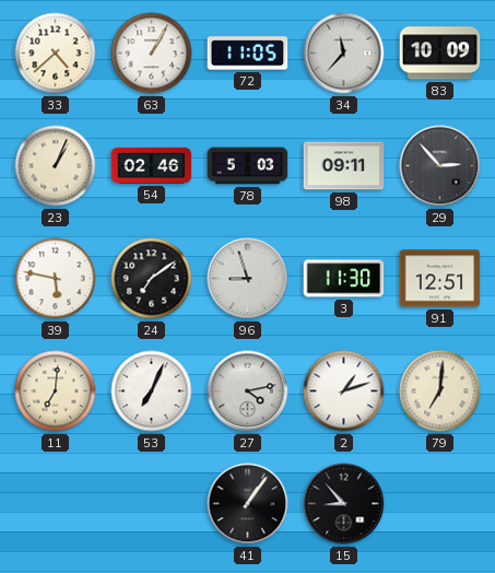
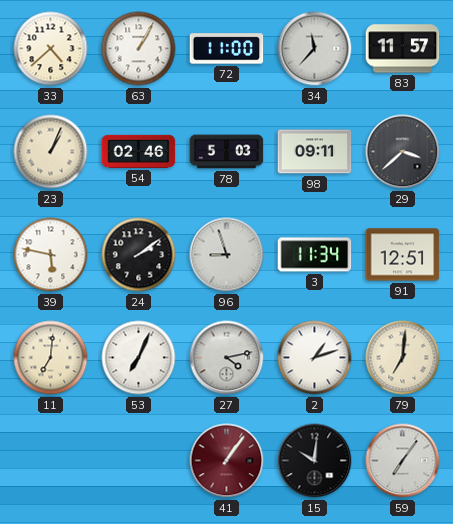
72: 11:05 -> 11:00
83: 10:09 -> 11:57
29: 2:53 -> 3:38
24: 7:09 -> 2:09
3: 11:30 -> 11:34
41 dial: black -> burgundy
15: 8:53 -> 10:01
59: none -> 7:06
